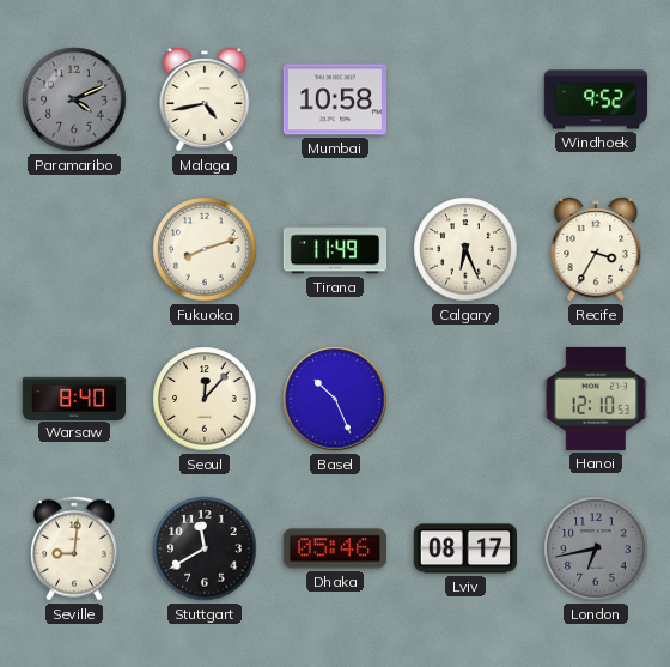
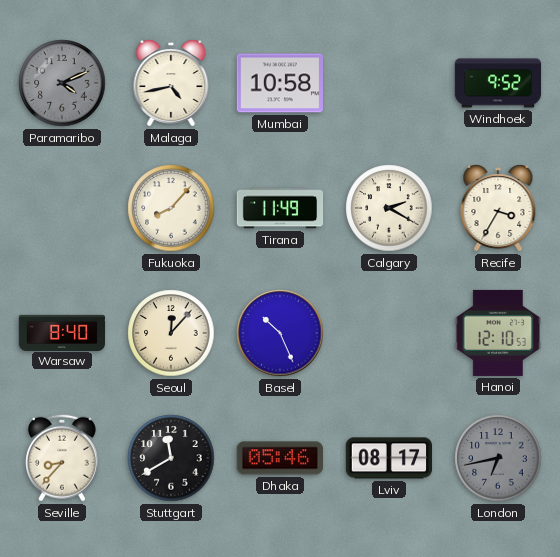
Fukuoka: 8:12 -> 8:07
Calgary: 6:26 -> 2:20
Seville: 9:01 -> 8:37
